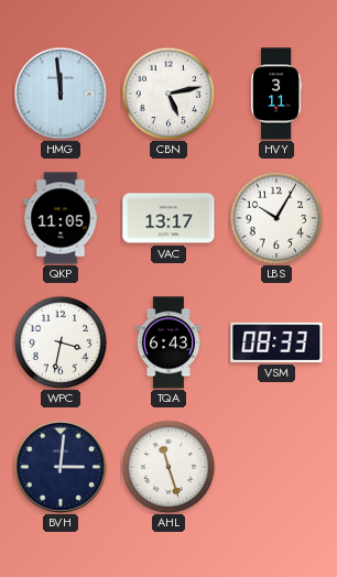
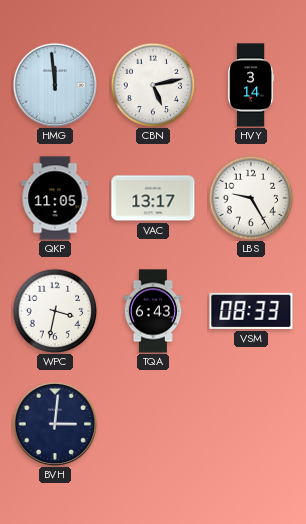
HVY: 3:11 -> 3:14
LBS: 10:05 -> 9:25
AHL: 11:27 -> none
